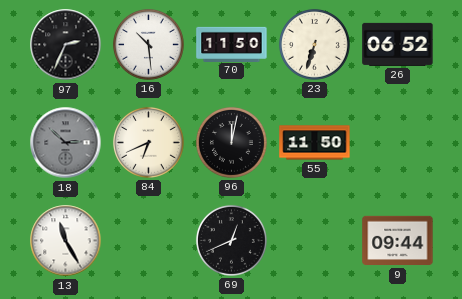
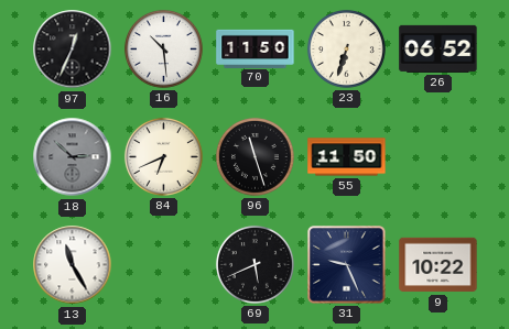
97: 2:34 -> 12:34
96: 12:02 -> 11:27
69: 12:41 -> 5:41
31: none -> 9:26
9: 09:44 -> 10:22
